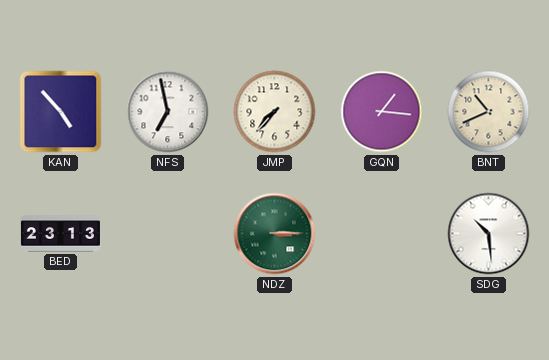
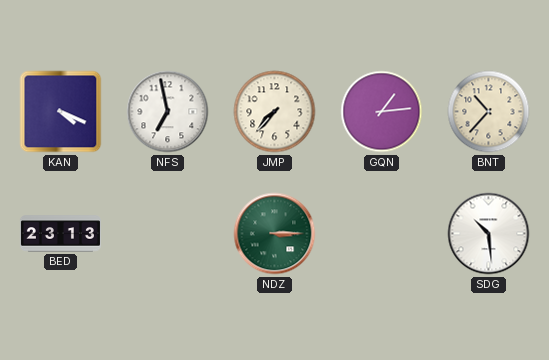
KAN: 4:53 -> 4:19
GQN: 1:16 -> 1:14
BNT: 10:41 -> 10:37
